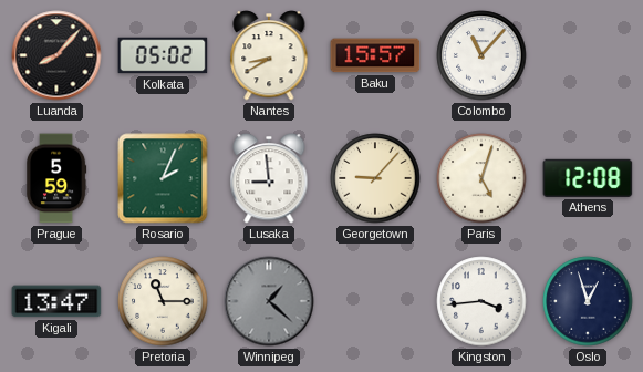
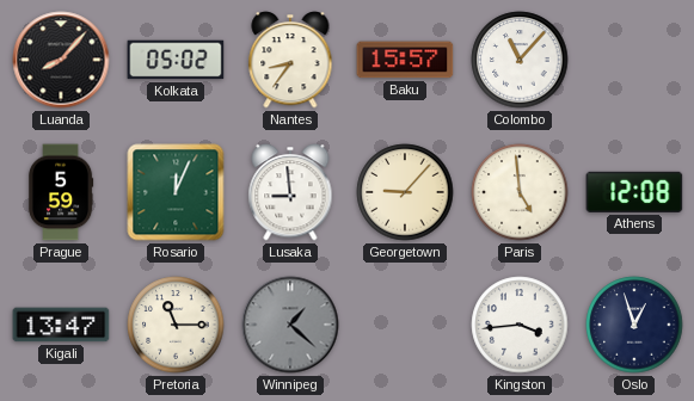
Nantes: 8:40 -> 8:36
Rosario: 2:04 -> 12:04
Paris: 5:03 -> 4:59
